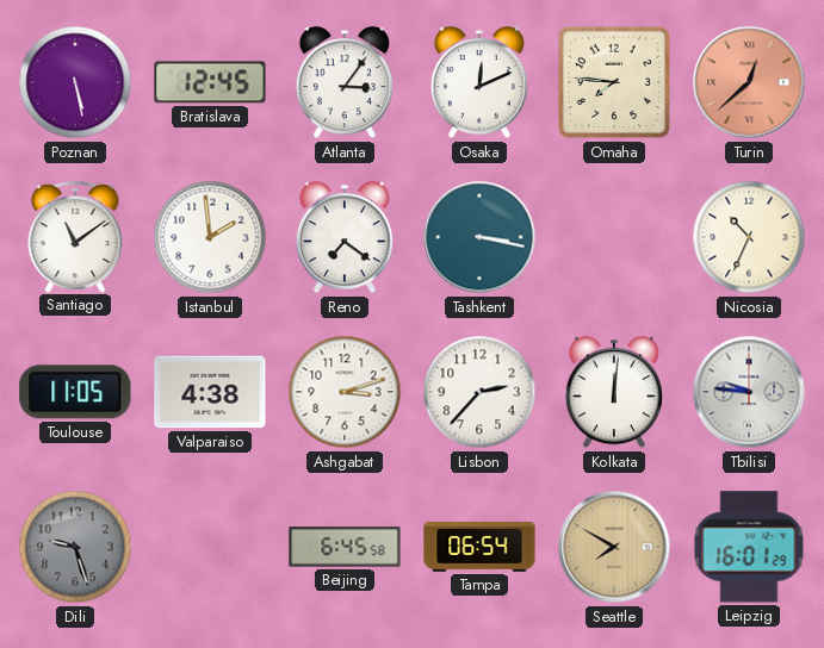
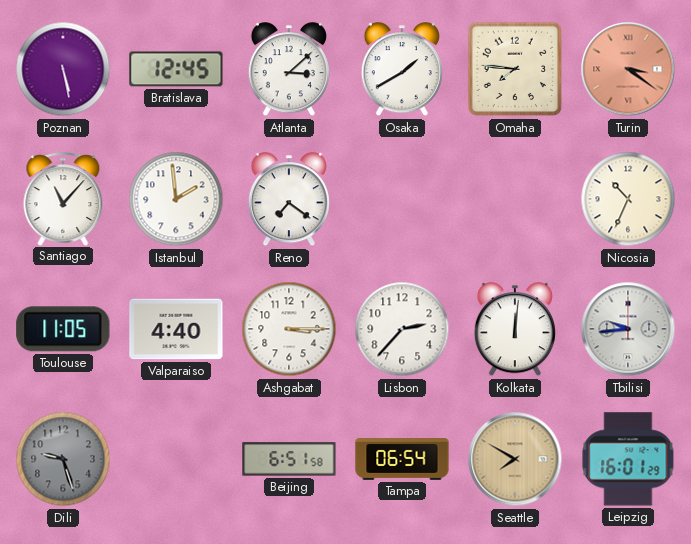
Atlanta: 3:06 -> 3:08
Osaka: 12:11 -> 1:40
Turin: 12:38 -> 3:21
Santiago: 11:09 -> 11:07
Tashkent: 3:17 -> none
Valparaiso: 4:38 -> 4:40
Ashgabat: 3:12 -> 3:15
Tbilisi: 9:46 -> 9:44
Beijing: 6:45 -> 6:51
